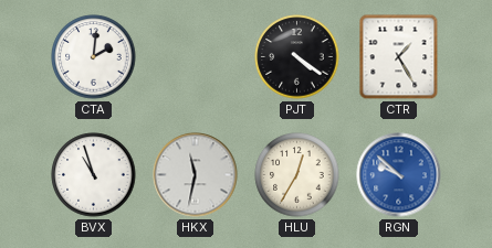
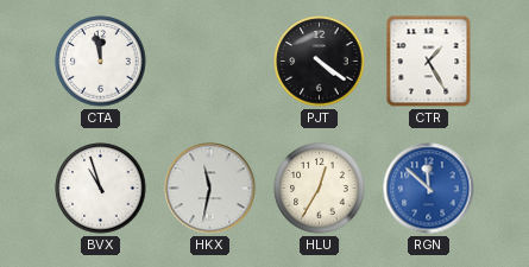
CTA: 2:01 -> 11:58
RGN: 9:52 -> 11:52
